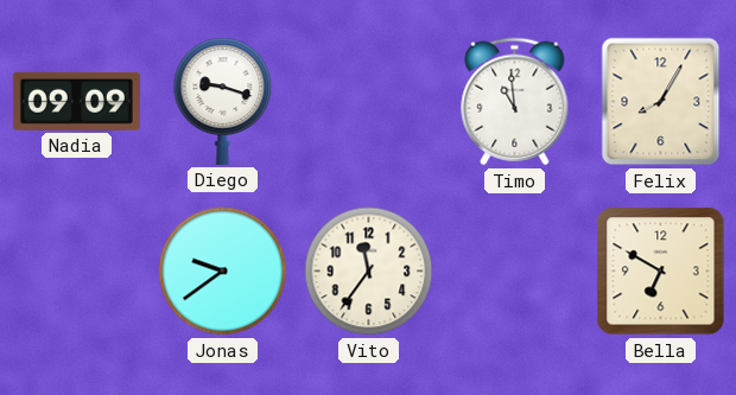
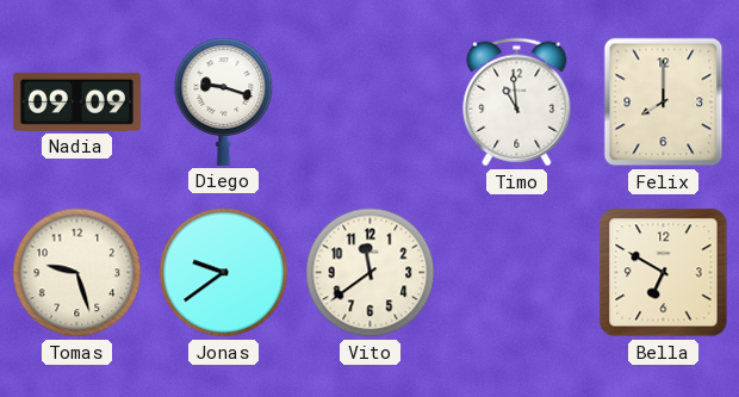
Felix: 8:05 -> 8:00
Tomas: none -> 9:27
Vito: 11:36 -> 11:39
